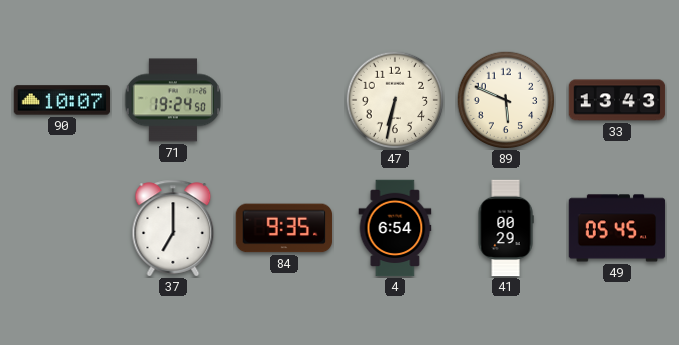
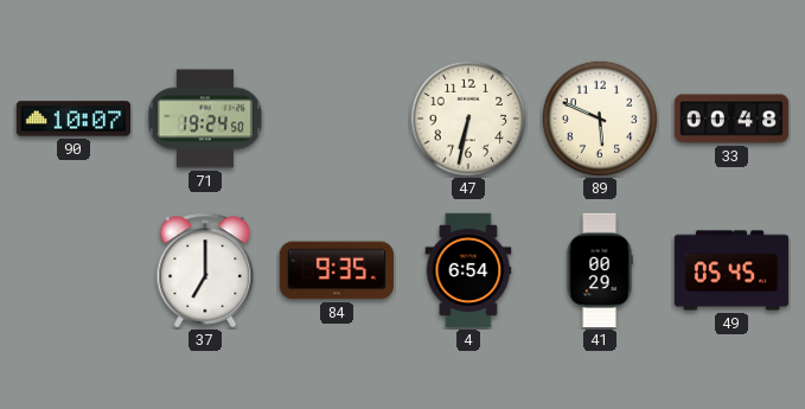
33: 13:43 -> 00:48
